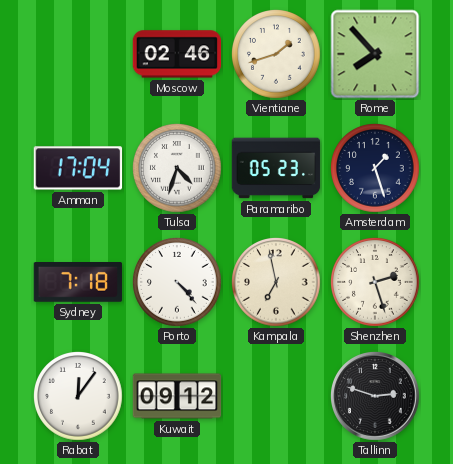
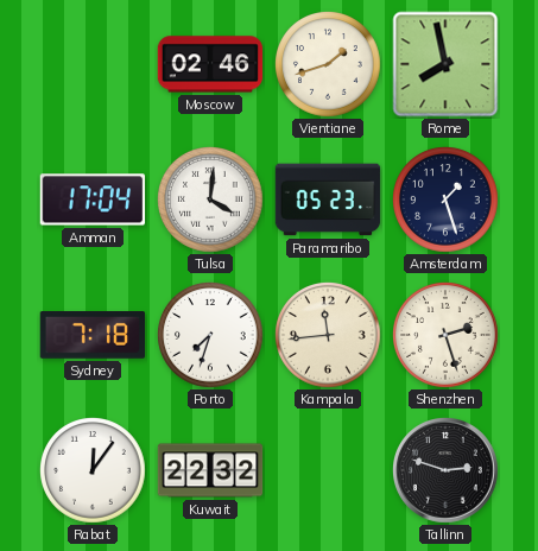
Rome: 7:53 -> 7:58
Tulsa: 4:33 -> 4:01
Porto: 4:23 -> 7:33
Kampala: 6:58 -> 11:44
Kuwait: 09:12 -> 22:32
